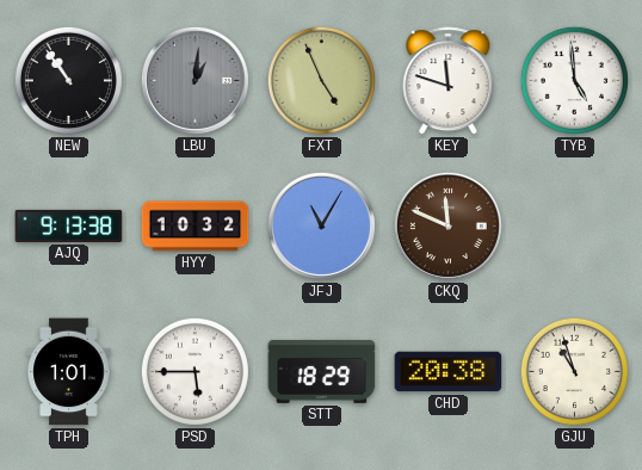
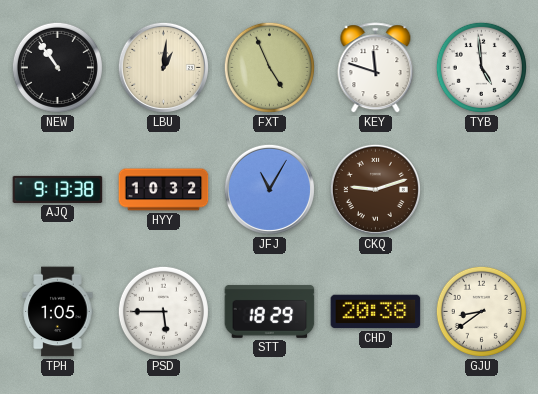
LBU dial: grey -> cream
CKQ: 11:49 -> 9:12
TPH: 1:01 -> 1:05
GJU: 10:57 -> 8:39
